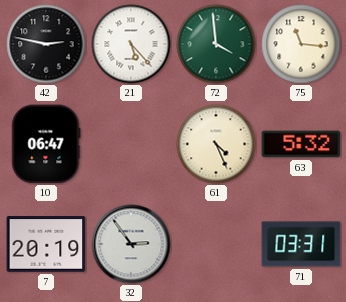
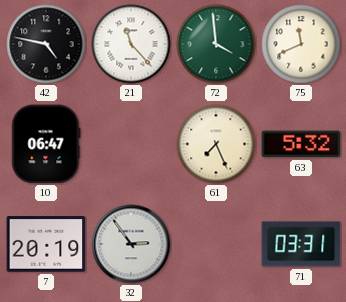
42: 2:47 -> 4:47
21: 5:23 -> 11:23
75: 11:16 -> 11:41
61: 4:26 -> 7:26
